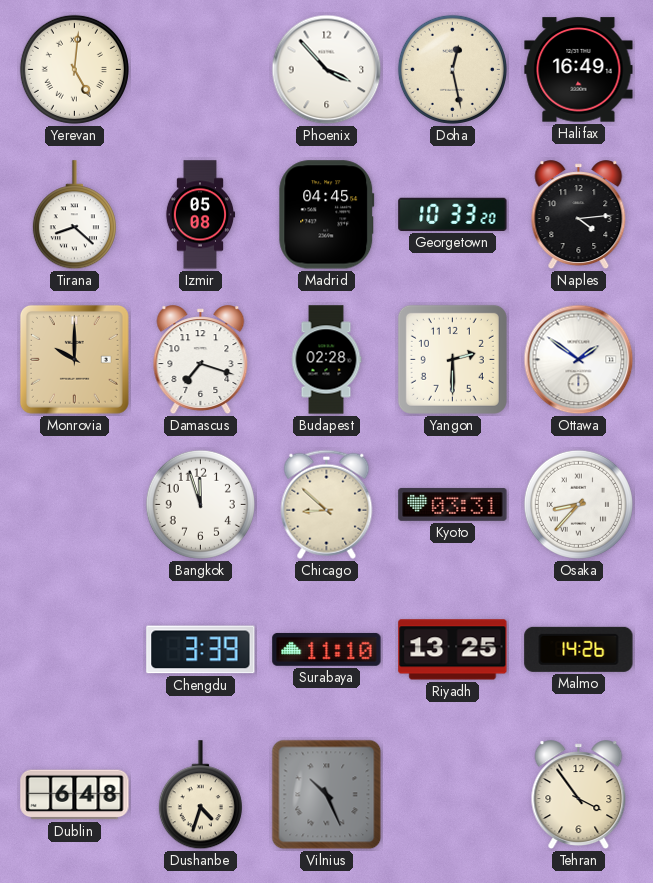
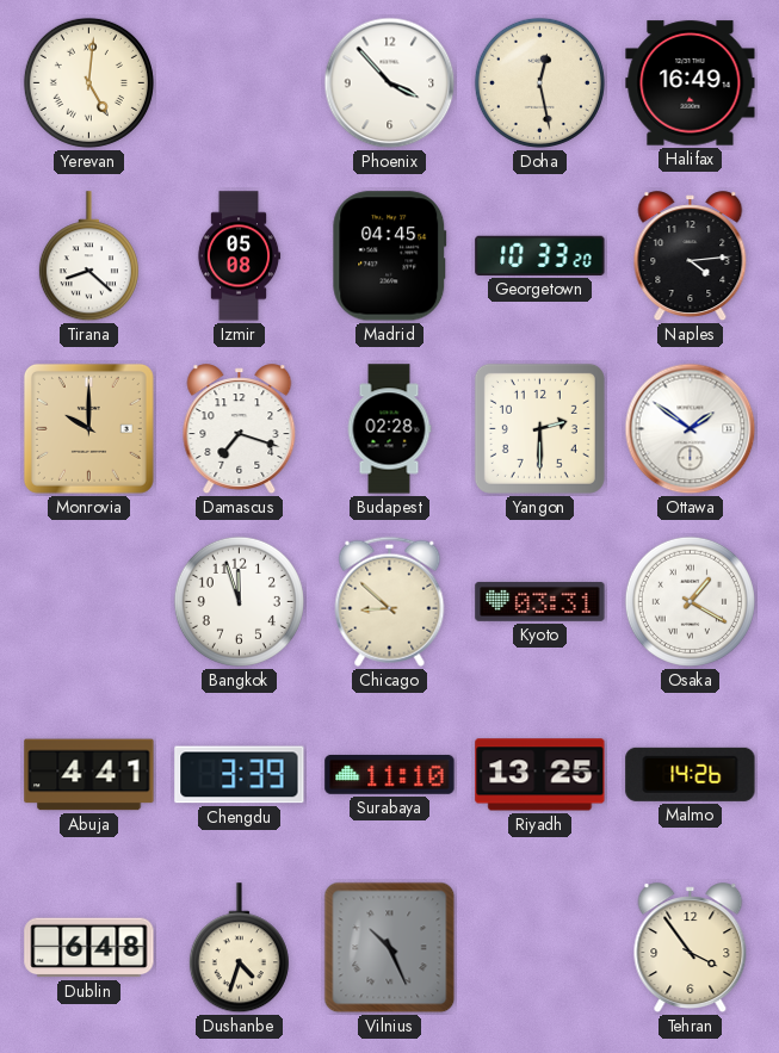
Osaka: 8:37 -> 1:20
Abuja: none -> 4:41
